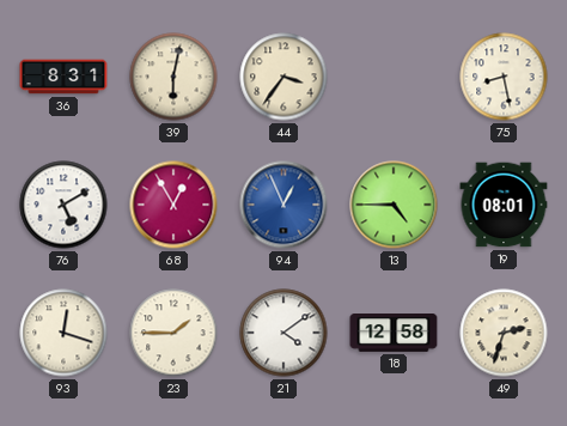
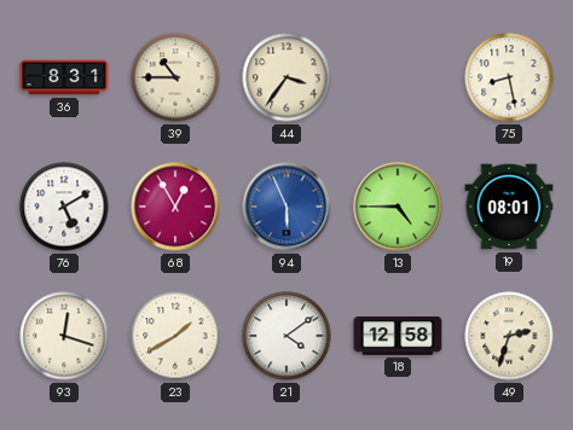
39: 6:02 -> 10:45
94: 12:56 -> 5:56
23: 1:45 -> 1:40
